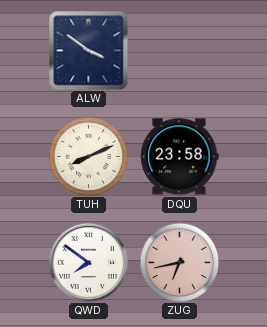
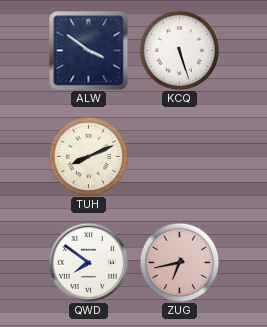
KCQ: none -> 5:27
DQU: 23:58 -> none
